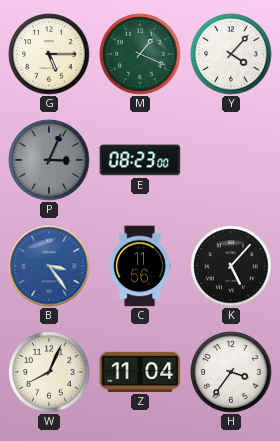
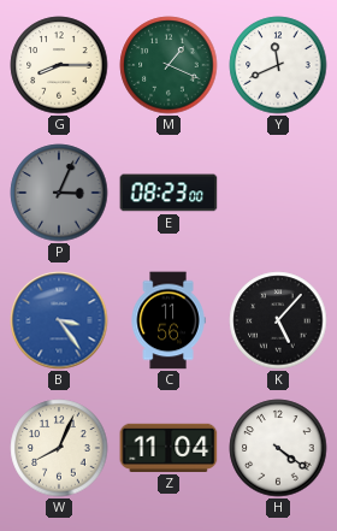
G: 5:15 -> 8:15
Y: 4:07 -> 11:41
H: 3:36 -> 4:21
